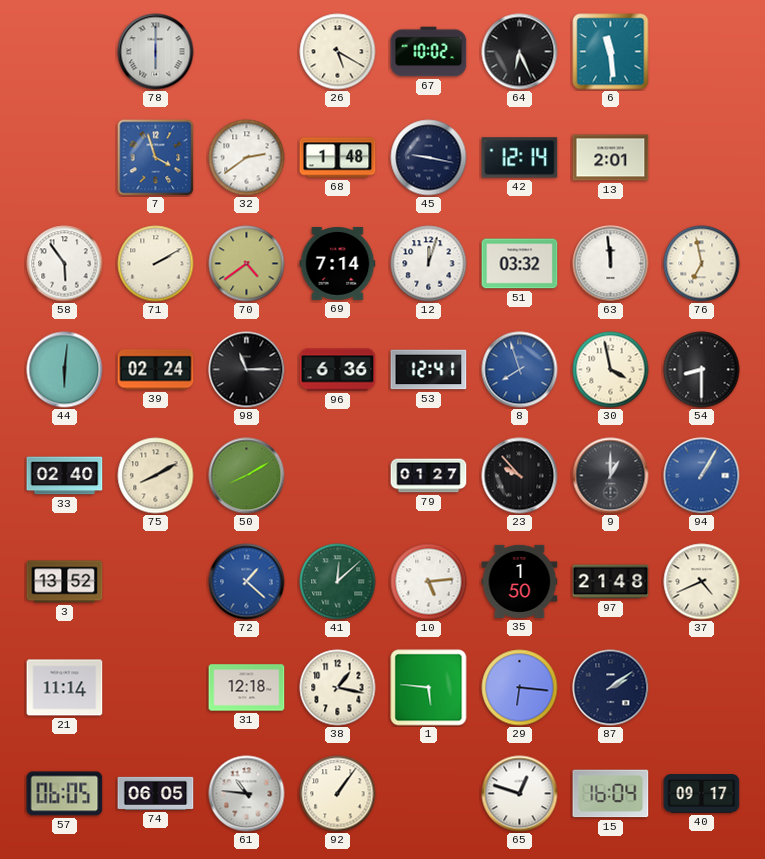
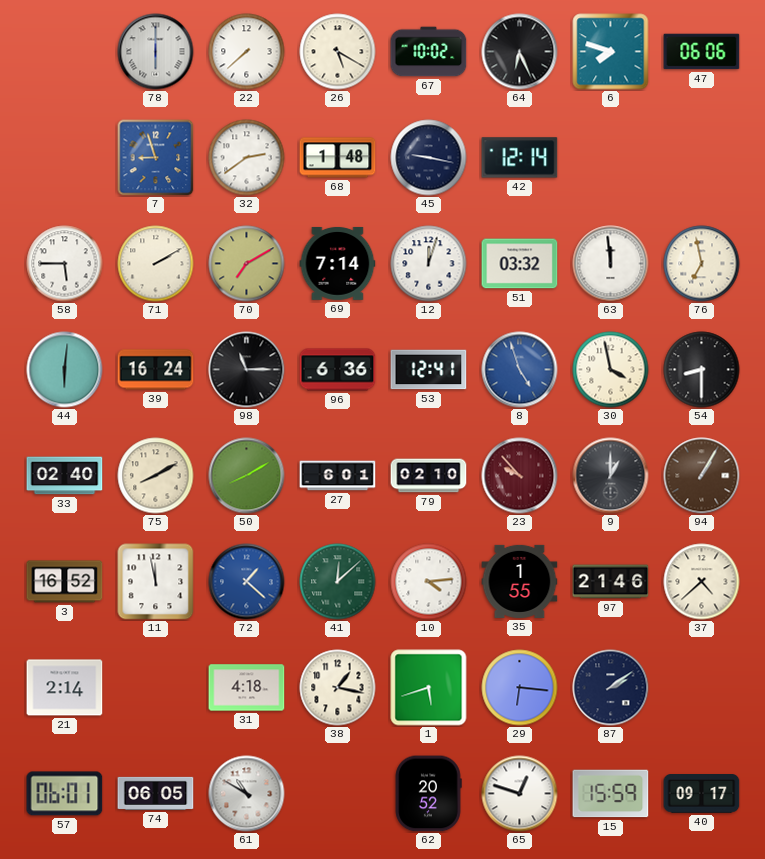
22: none -> 7:38
6: 11:29 -> 7:48
47: none -> 06:06
7: 3:57 -> 8:57
13: 2:01 -> none
58: 5:54 -> 5:45
70: 4:39 -> 7:10
39: 02:24 -> 16:24
8: 7:57 -> 4:57
27: none -> 6:01
79: 01:27 -> 02:10
23 dial: black -> burgundy
94 dial: blue -> brown
3: 13:52 -> 16:52
11: none -> 11:58
10: 5:14 -> 4:14
35: 1:50 -> 1:55
97: 21:48 -> 21:46
37: 4:41 -> 4:38
21: 11:14 -> 2:14
31: 12:18 -> 4:18
1: 5:46 -> 5:42
57: 06:05 -> 06:01
61: 10:46 -> 10:50
92: 1:06 -> none
62: none -> 20:52
15: 16:04 -> 15:59
